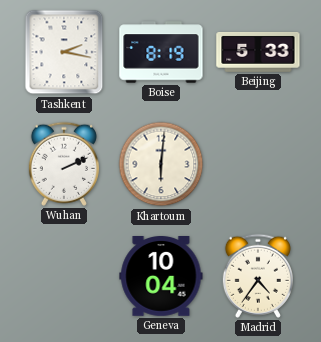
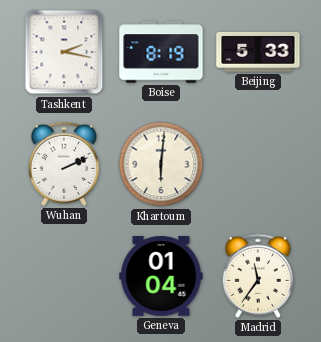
Geneva: 10:04 -> 01:04
Madrid: 4:36 -> 11:36
